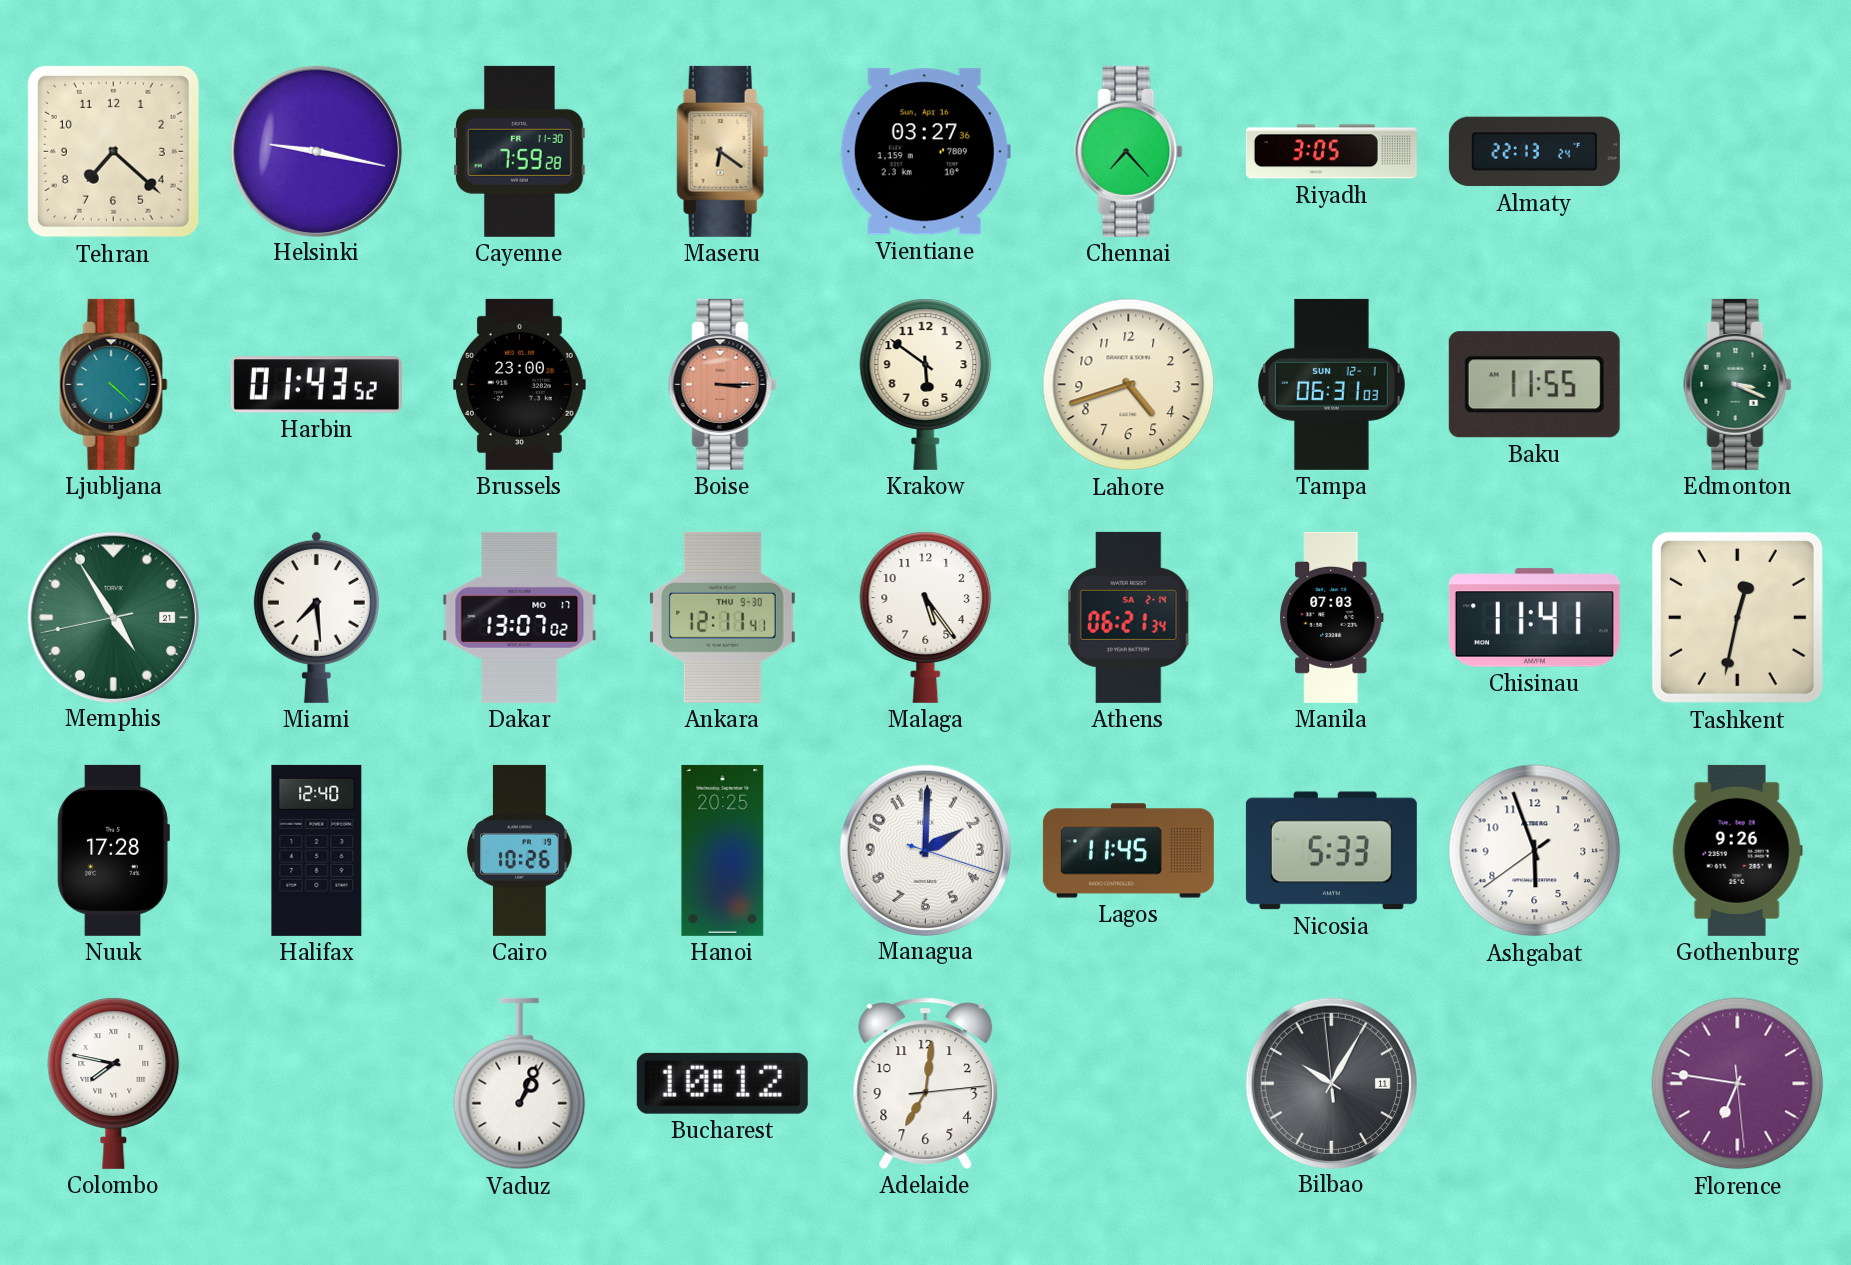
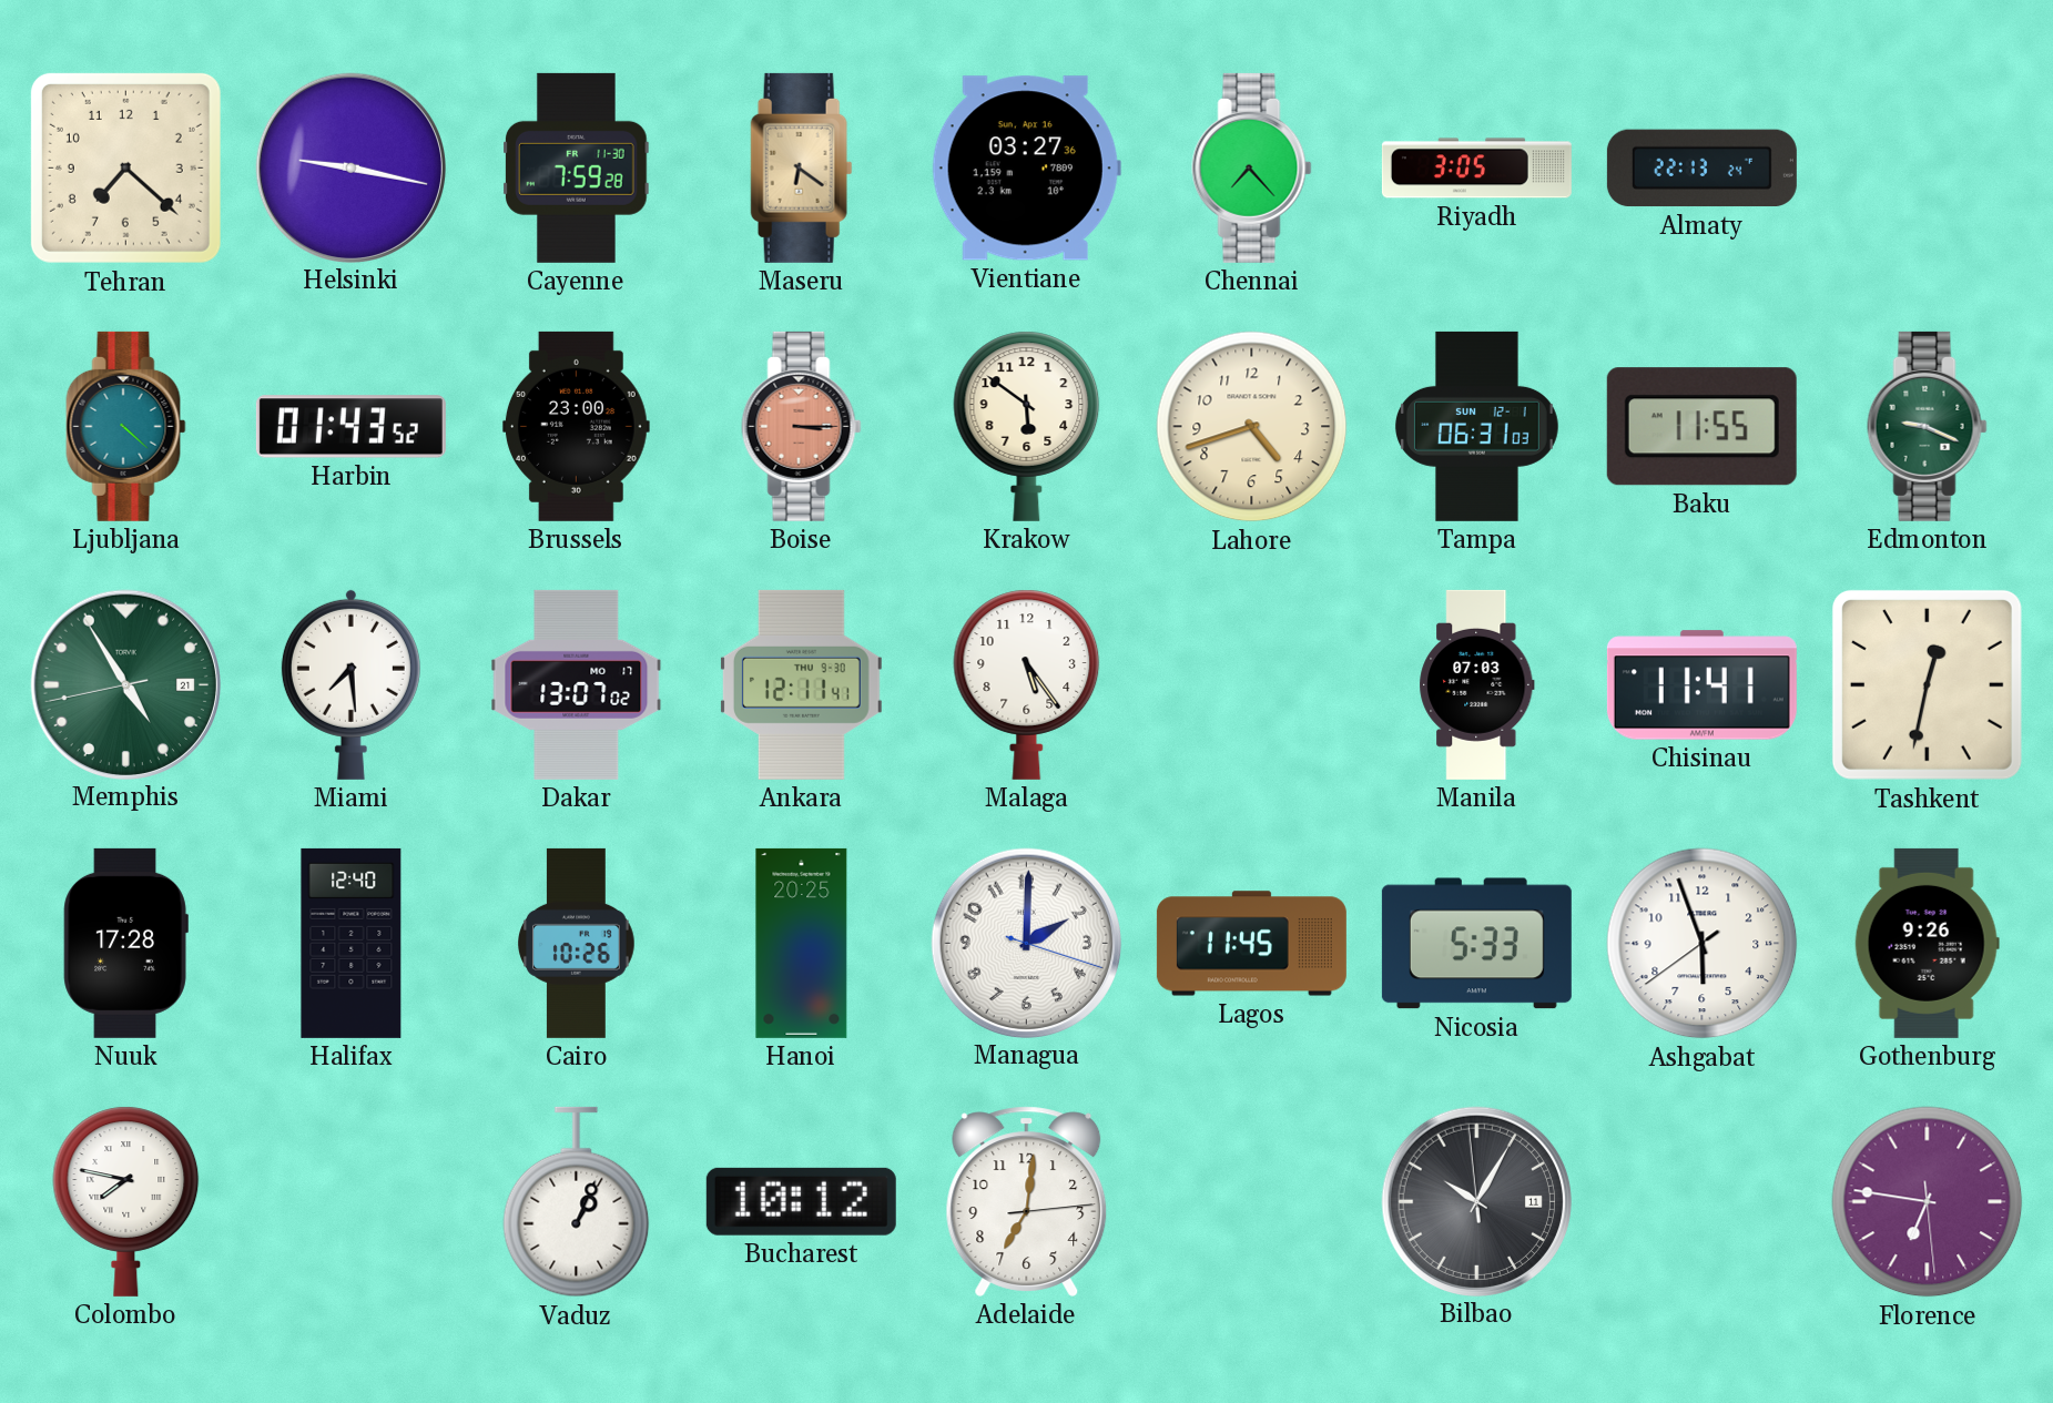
Edmonton: 3:19 -> 9:19
Athens: 06:21 -> none
